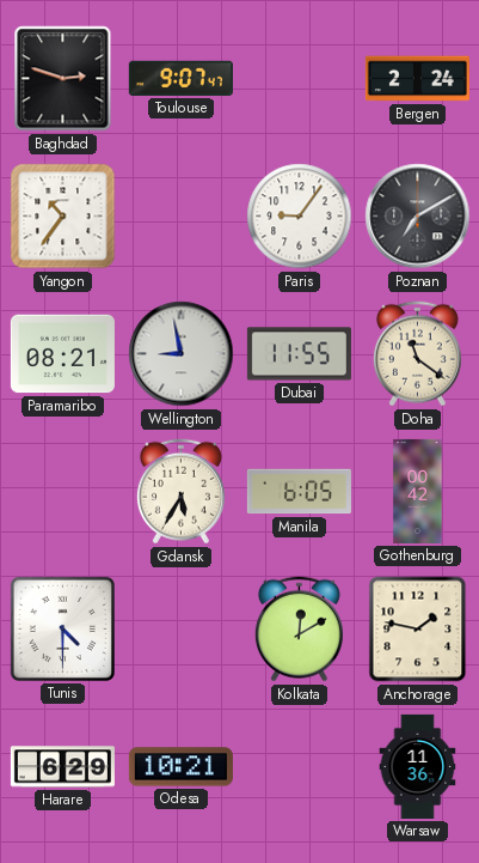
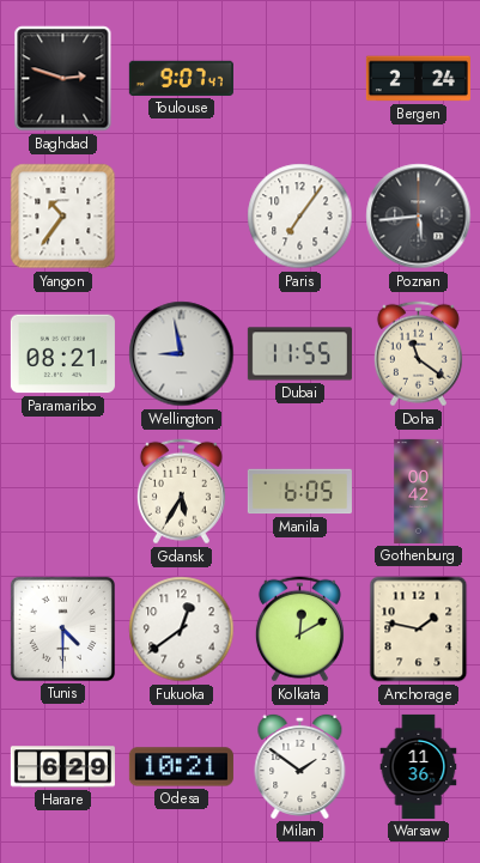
Paris: 9:06 -> 7:06
Poznan: 7:10 -> 5:44
Fukuoka: none -> 12:39
Milan: none -> 1:51
